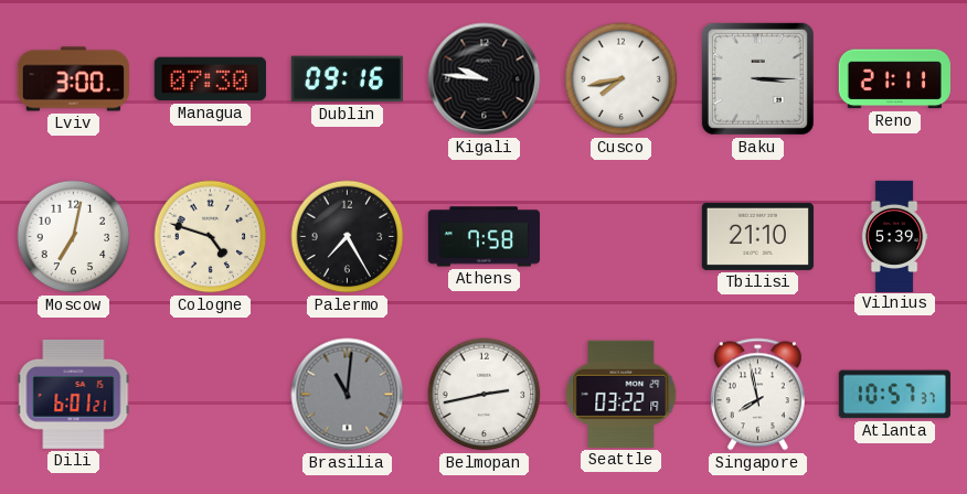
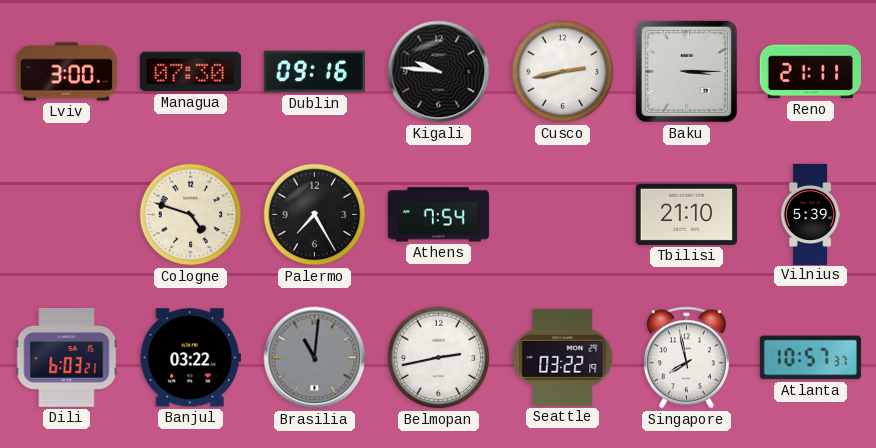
Cusco: 7:43 -> 2:43
Moscow: 7:02 -> none
Athens: 7:58 -> 7:54
Dili: 6:01 -> 6:03
Banjul: none -> 03:22
